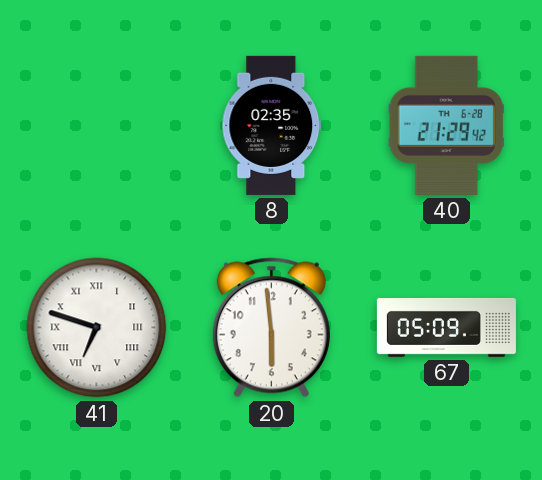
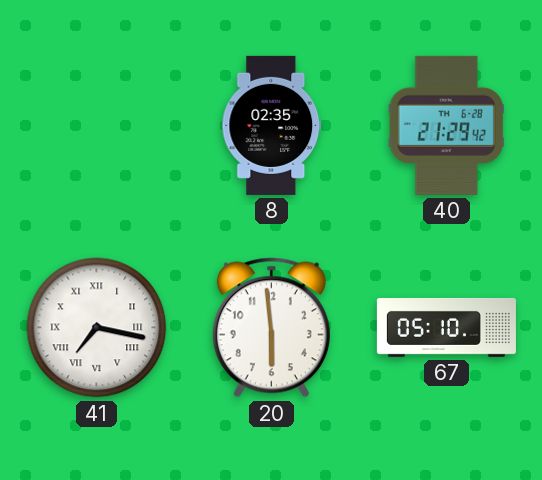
41: 6:48 -> 7:17
67: 05:09 -> 05:10
